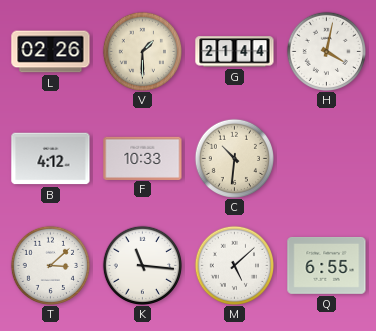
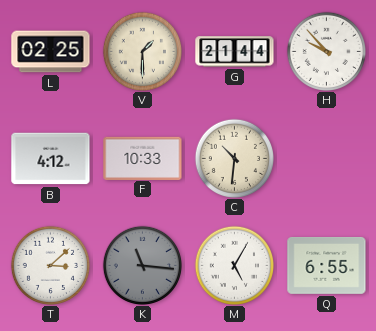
L: 02:26 -> 02:25
H: 4:02 -> 9:53
K dial: white -> grey
M: 5:08 -> 5:05
